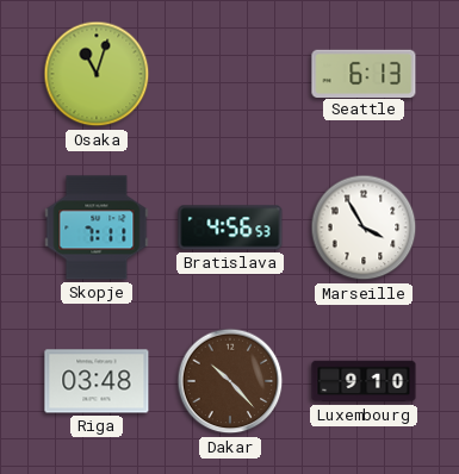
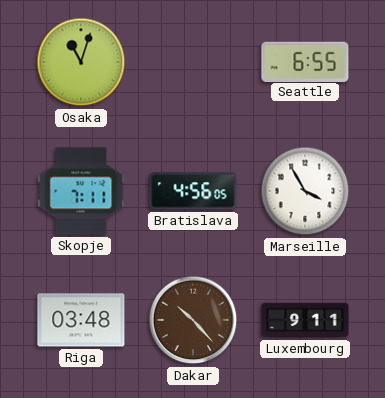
Seattle: 6:13 -> 6:55
Bratislava: 4:56:53 -> 4:56:05
Luxembourg: 9:10 -> 9:11
